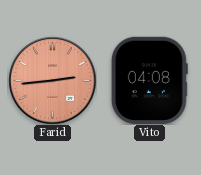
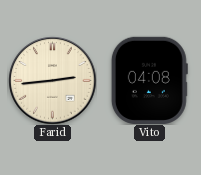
Farid dial: salmon -> cream
